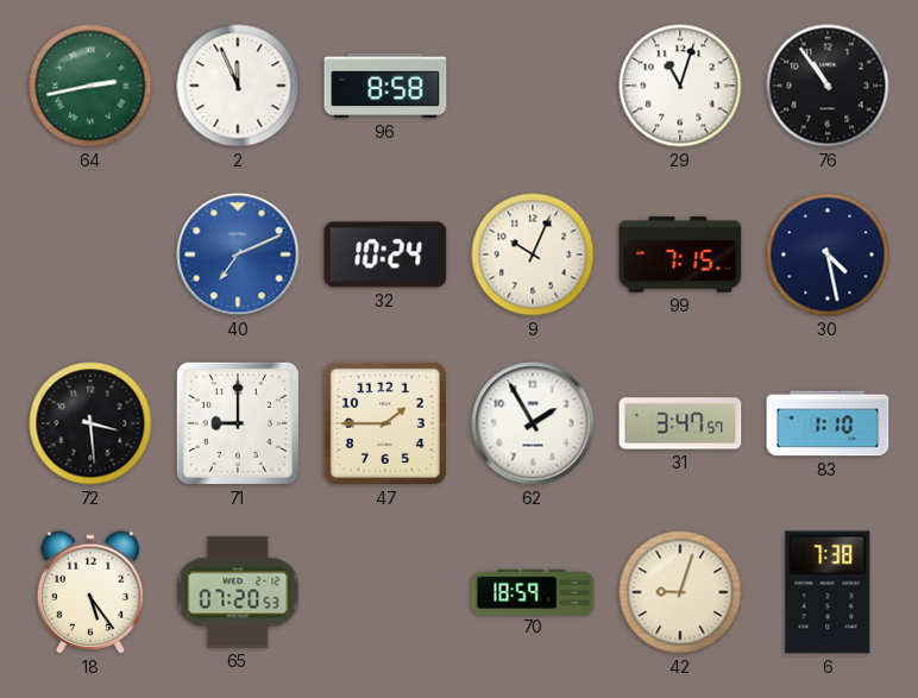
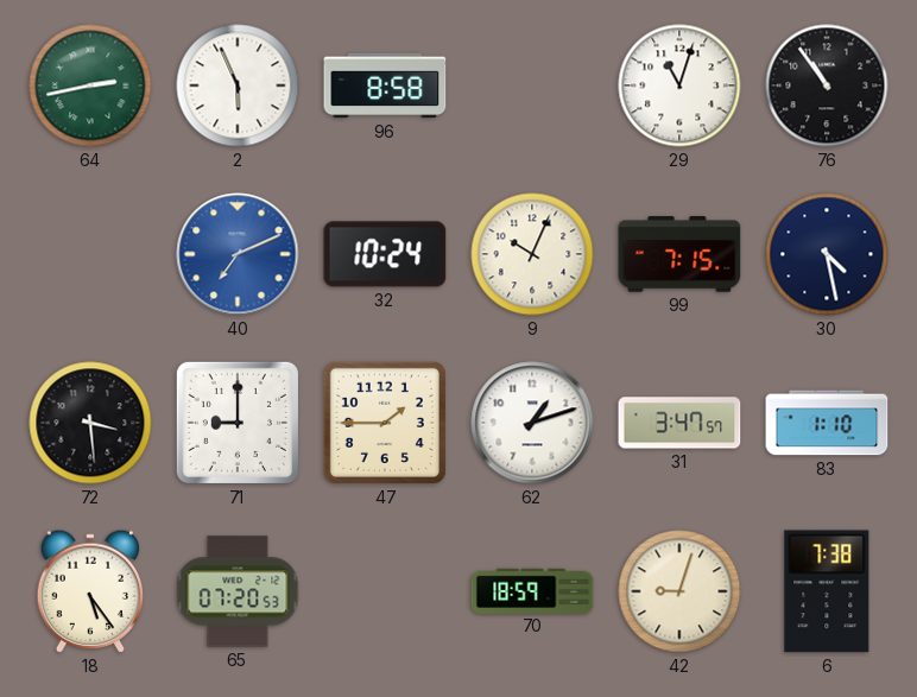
2: 11:56 -> 5:56
62: 1:55 -> 1:12
